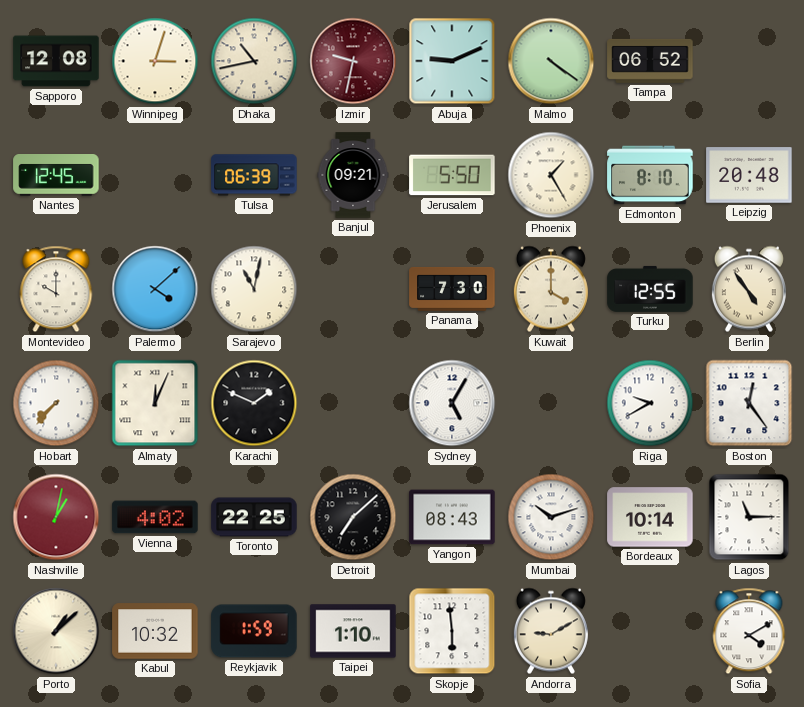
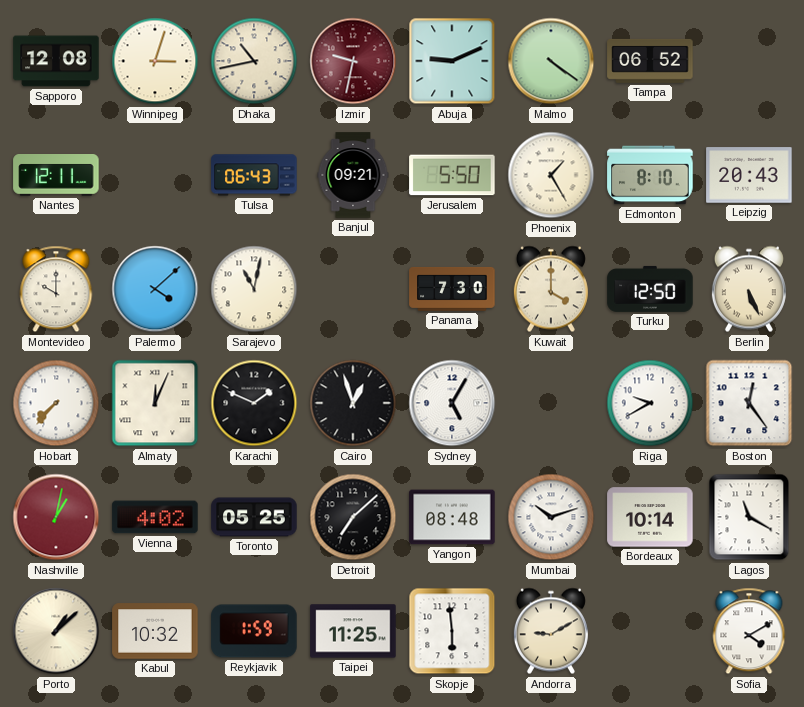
Nantes: 12:45 -> 12:11
Tulsa: 06:39 -> 06:43
Leipzig: 20:48 -> 20:43
Turku: 12:55 -> 12:50
Berlin: 4:54 -> 5:26
Cairo: none -> 12:57
Toronto: 22:25 -> 05:25
Yangon: 08:43 -> 08:48
Lagos: 11:15 -> 11:20
Taipei: 1:10 -> 11:25
